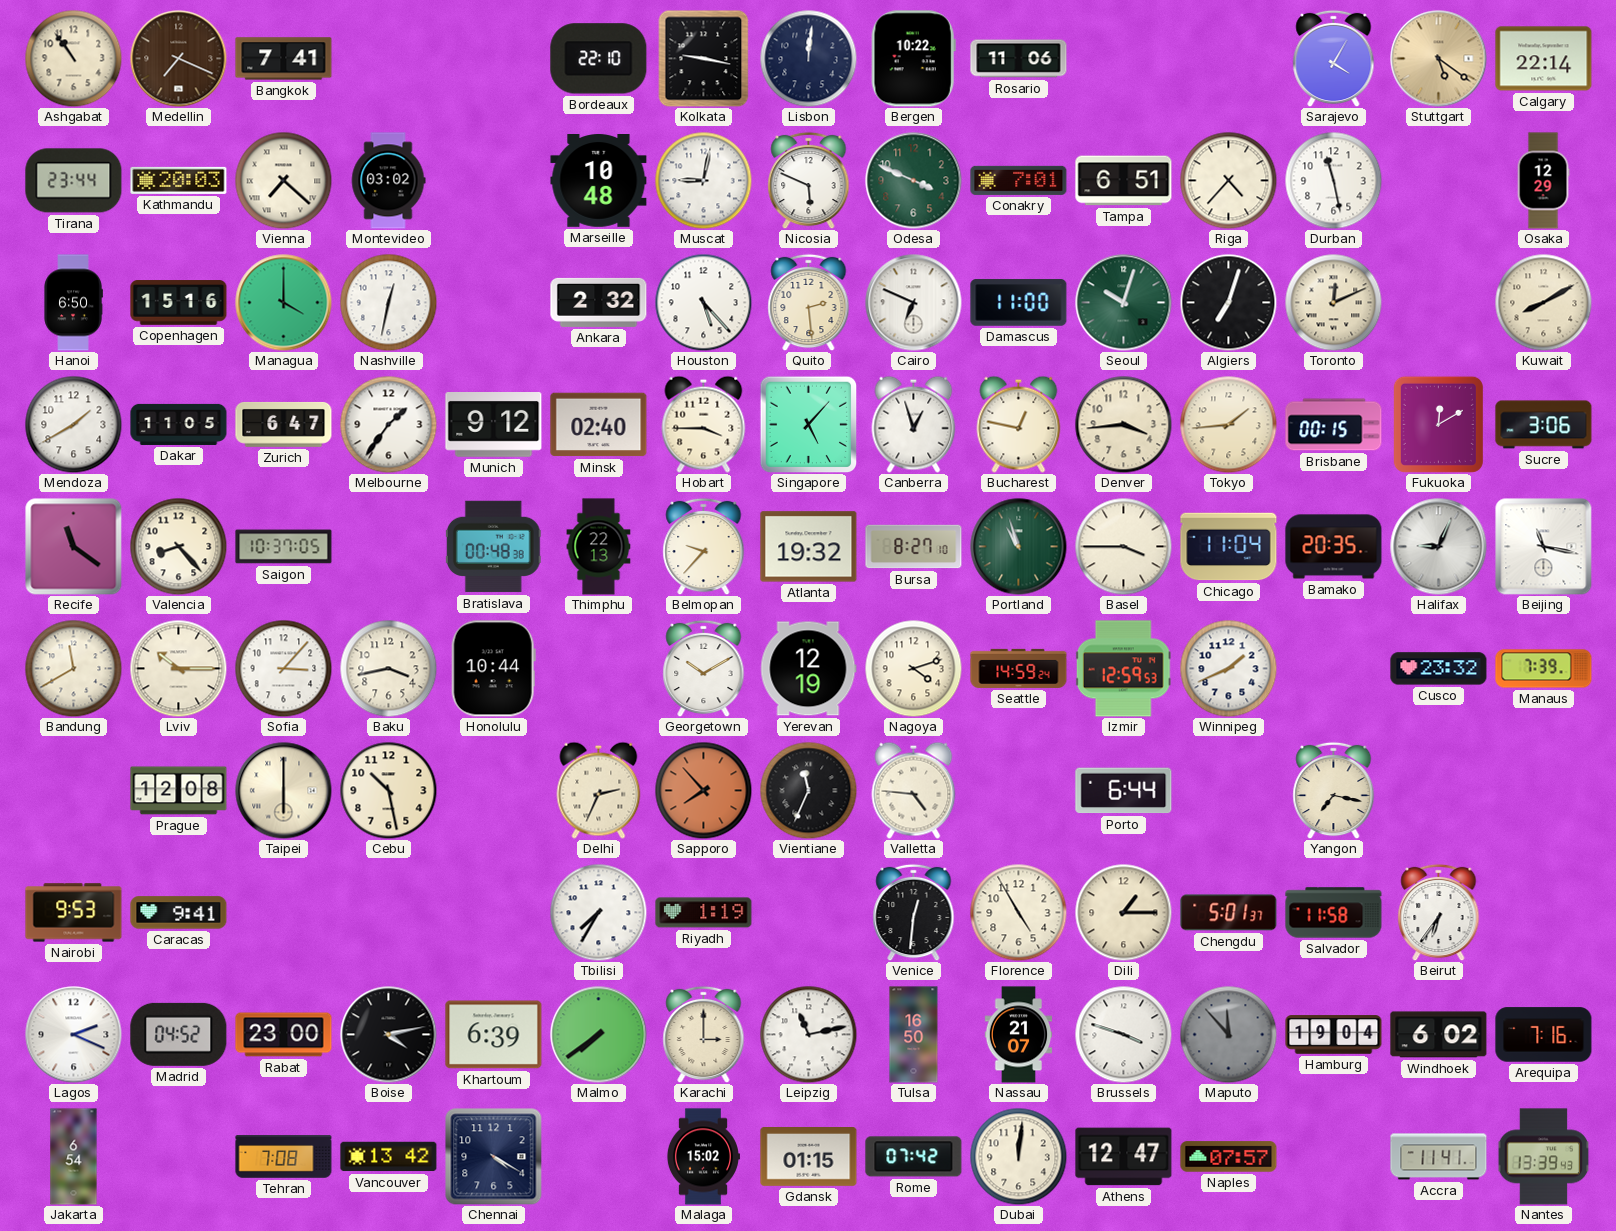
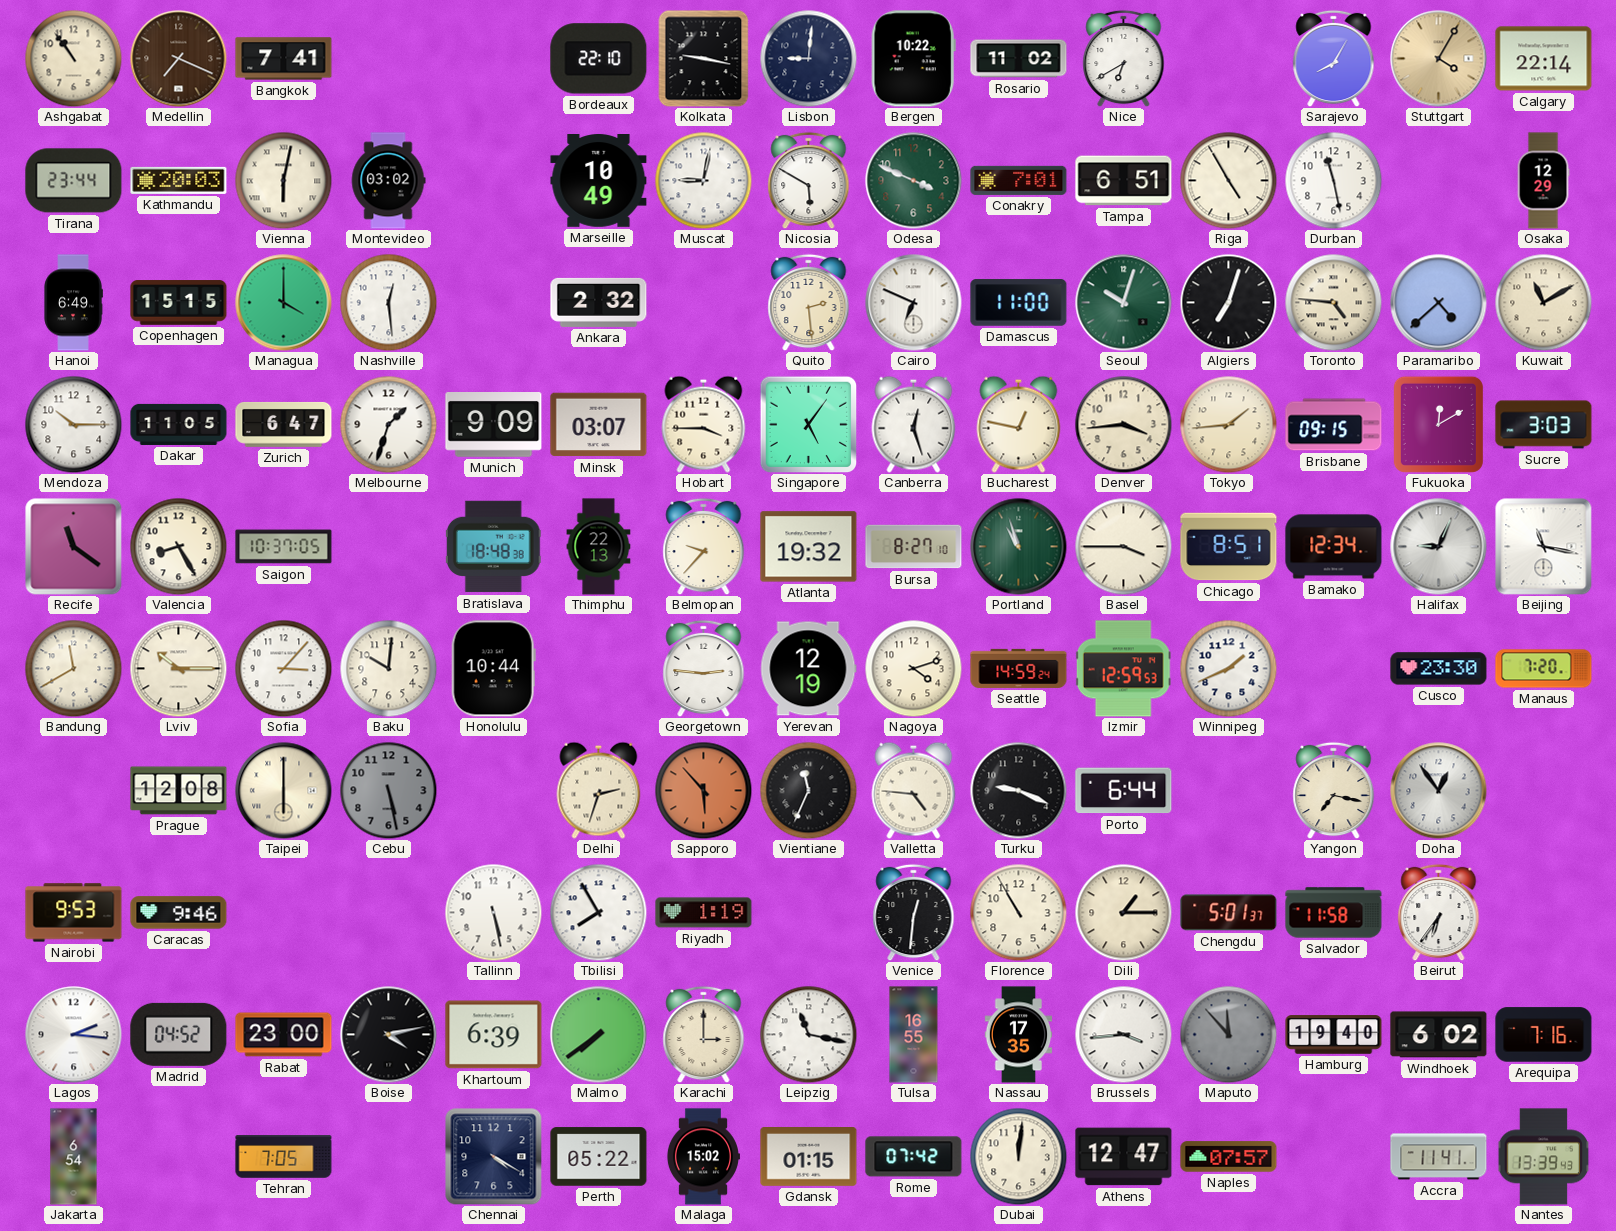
Lisbon: 12:01 -> 9:01
Rosario: 11:06 -> 11:02
Nice: none -> 6:40
Sarajevo: 4:05 -> 8:05
Stuttgart: 5:21 -> 4:05
Vienna: 7:22 -> 6:02
Marseille: 10:48 -> 10:49
Nicosia: 5:49 -> 5:50
Riga: 4:37 -> 4:55
Hanoi: 6:50 -> 6:49
Copenhagen: 15:16 -> 15:15
Nashville: 12:32 -> 12:29
Houston: 5:23 -> none
Toronto: 12:11 -> 4:46
Paramaribo: none -> 4:38
Kuwait: 8:10 -> 11:10
Mendoza: 1:40 -> 10:15
Melbourne: 1:36 -> 1:33
Munich: 9:12 -> 9:09
Minsk: 02:40 -> 03:07
Singapore: 5:07 -> 5:06
Canberra: 12:57 -> 12:27
Brisbane: 00:15 -> 09:15
Sucre: 3:06 -> 3:03
Valencia: 8:23 -> 8:25
Bratislava: 00:48 -> 18:48
Chicago: 11:04 -> 8:51
Bamako: 20:35 -> 12:34
Baku: 3:43 -> 10:01
Georgetown: 10:10 -> 2:46
Cusco: 23:32 -> 23:30
Manaus: 7:39 -> 7:20
Cebu: 10:28 -> 5:28
Cebu dial: cream -> grey
Delhi: 2:34 -> 2:33
Sapporo: 7:53 -> 5:53
Turku: none -> 9:19
Doha: none -> 12:54
Caracas: 9:41 -> 9:46
Tallinn: none -> 5:28
Tbilisi: 7:35 -> 7:55
Florence: 4:55 -> 10:55
Lagos: 2:19 -> 2:16
Leipzig: 11:13 -> 11:17
Tulsa: 16:50 -> 16:55
Nassau: 21:07 -> 17:35
Brussels: 3:48 -> 3:44
Hamburg: 19:04 -> 19:40
Tehran: 7:08 -> 7:05
Vancouver: 13:42 -> none
Perth: none -> 05:22
